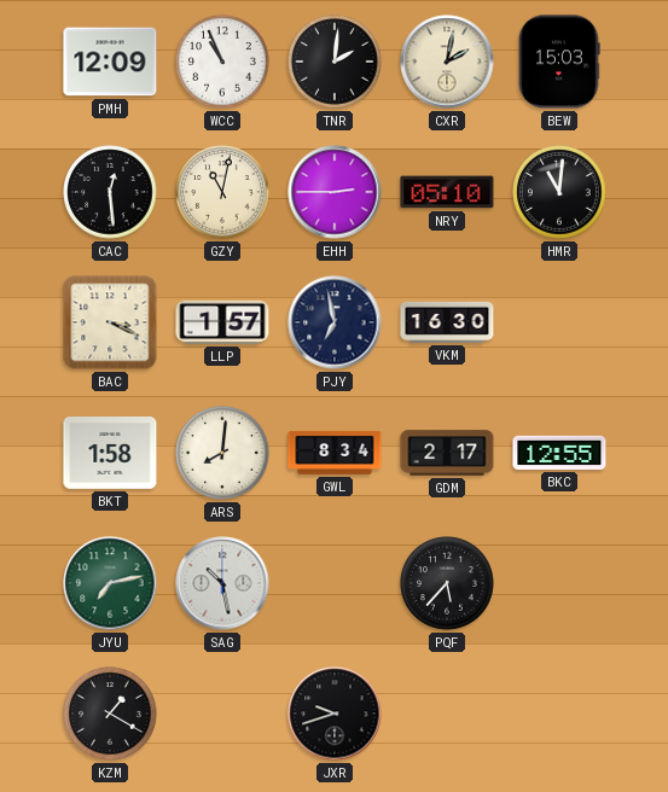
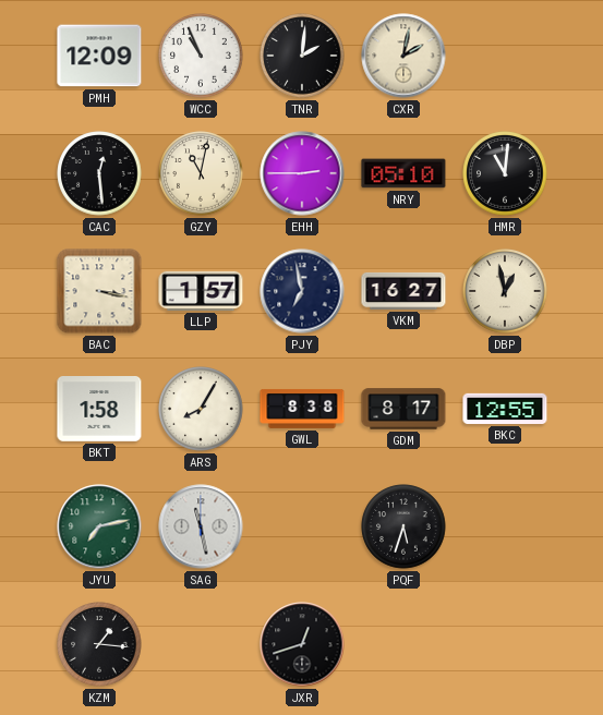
BEW: 15:03 -> none
BAC: 3:19 -> 3:17
VKM: 16:30 -> 16:27
DBP: none -> 12:58
ARS: 8:01 -> 8:05
GWL: 8:34 -> 8:38
GDM: 2:17 -> 8:17
SAG: 10:28 -> 11:28
PQF: 5:37 -> 5:33
KZM: 1:20 -> 1:16
JXR: 9:42 -> 12:42
